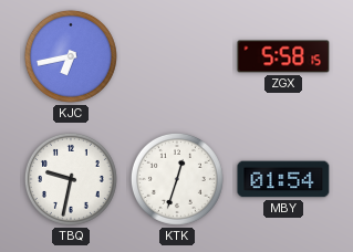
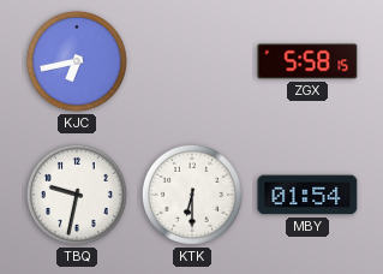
KTK: 12:33 -> 6:30
